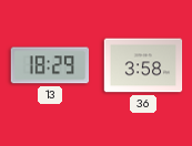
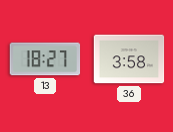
13: 18:29 -> 18:27
